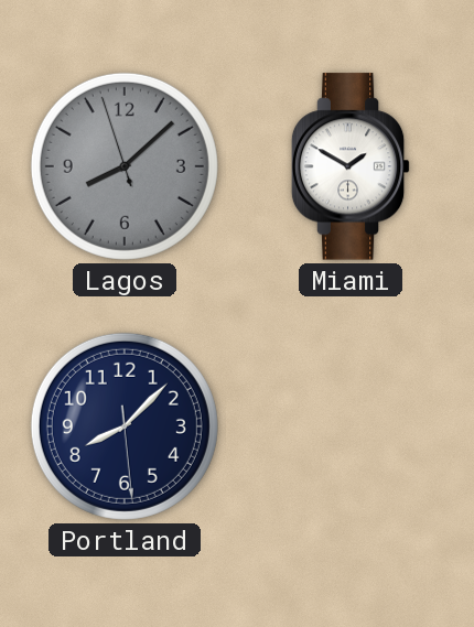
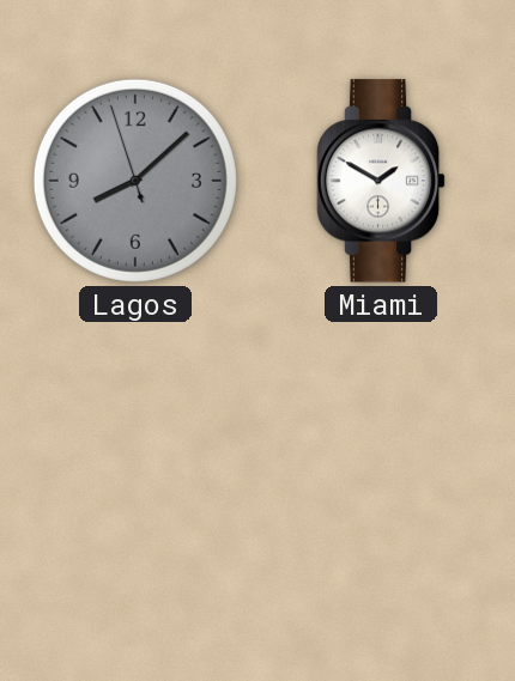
Portland: 8:07 -> none
